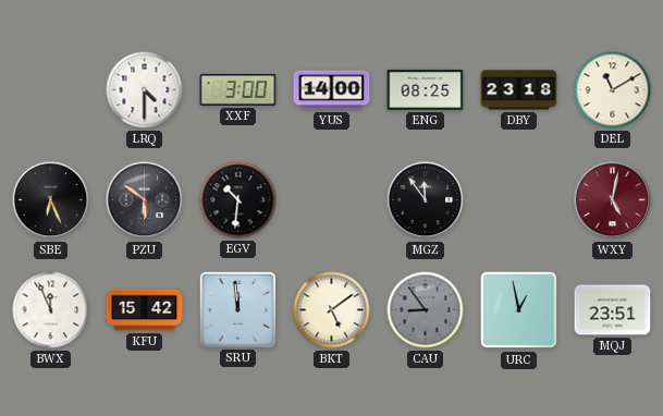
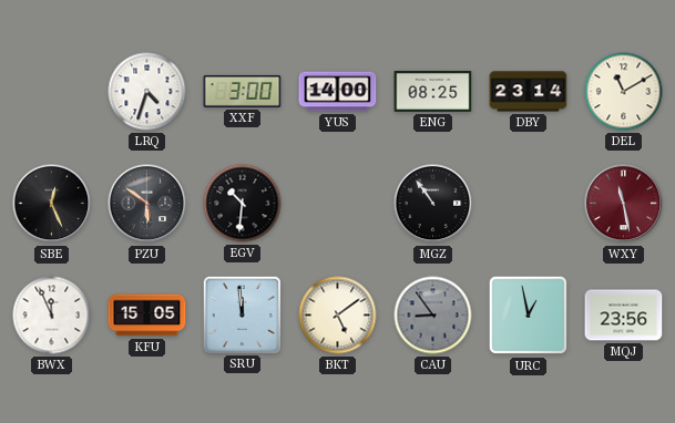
LRQ: 4:30 -> 4:33
DBY: 23:18 -> 23:14
SBE: 6:26 -> 12:26
MGZ: 11:54 -> 10:54
WXY: 5:02 -> 11:28
KFU: 15:42 -> 15:05
MQJ: 23:51 -> 23:56
